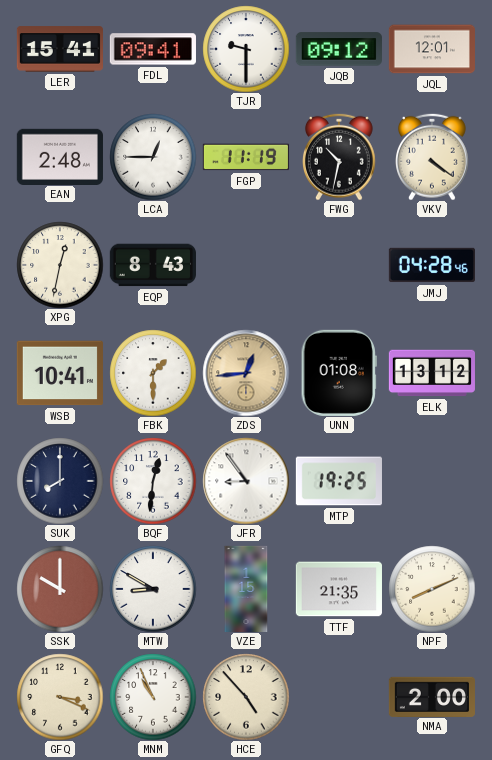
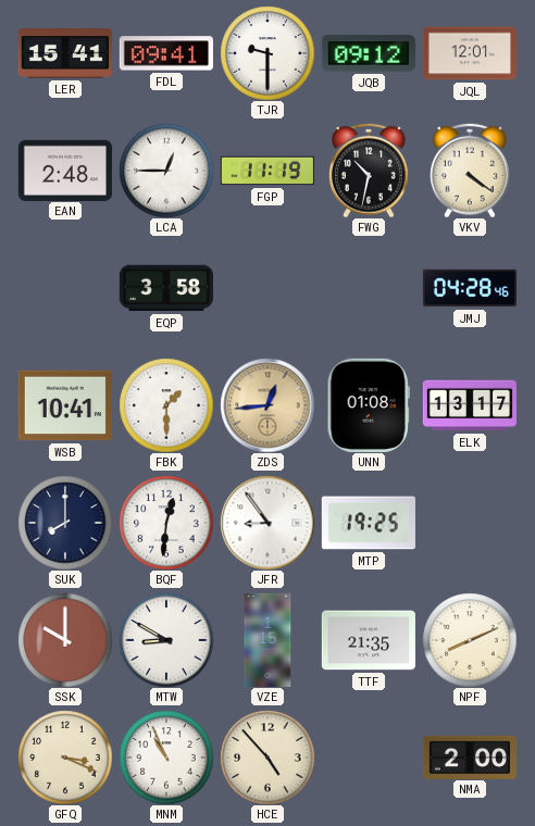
XPG: 12:32 -> none
EQP: 8:43 -> 3:58
ELK: 13:12 -> 13:17
